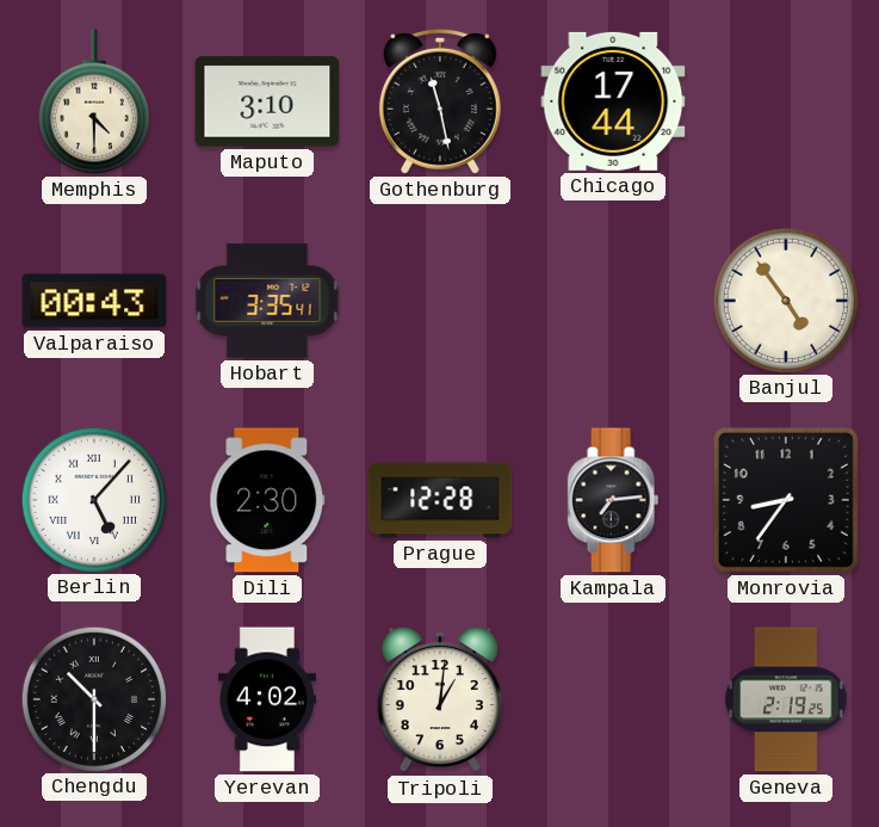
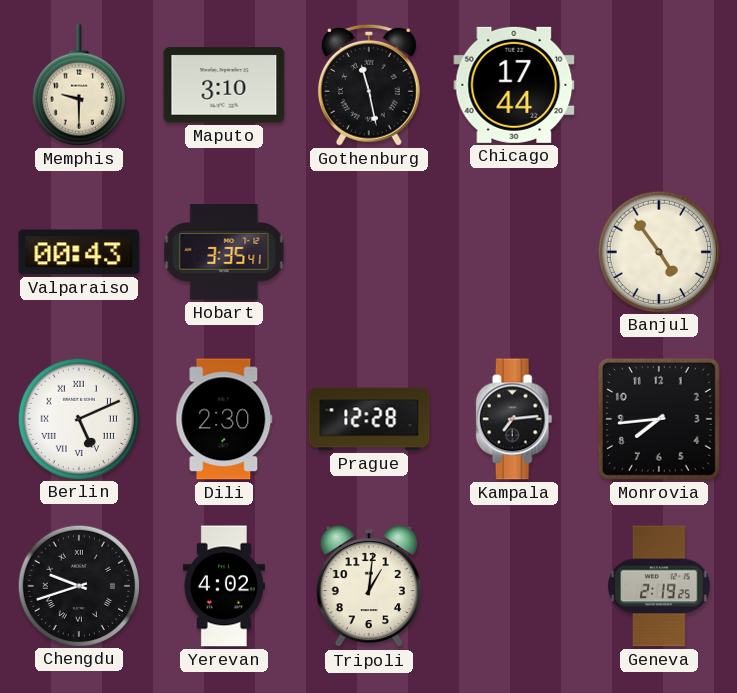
Memphis: 4:30 -> 9:30
Berlin: 5:07 -> 5:11
Monrovia: 8:36 -> 7:44
Chengdu: 10:30 -> 9:42
